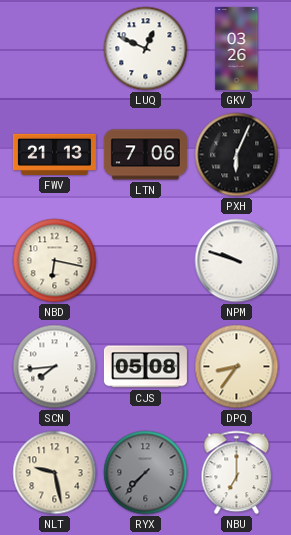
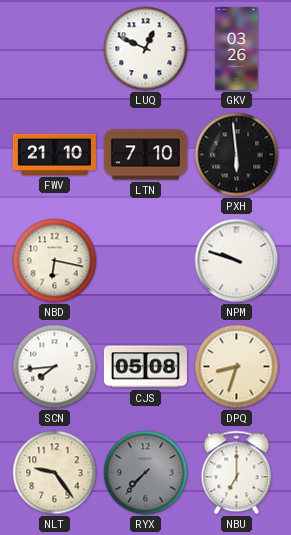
FWV: 21:13 -> 21:10
LTN: 7:06 -> 7:10
PXH: 6:04 -> 5:59
DPQ: 8:36 -> 8:33
NLT: 9:28 -> 9:24
